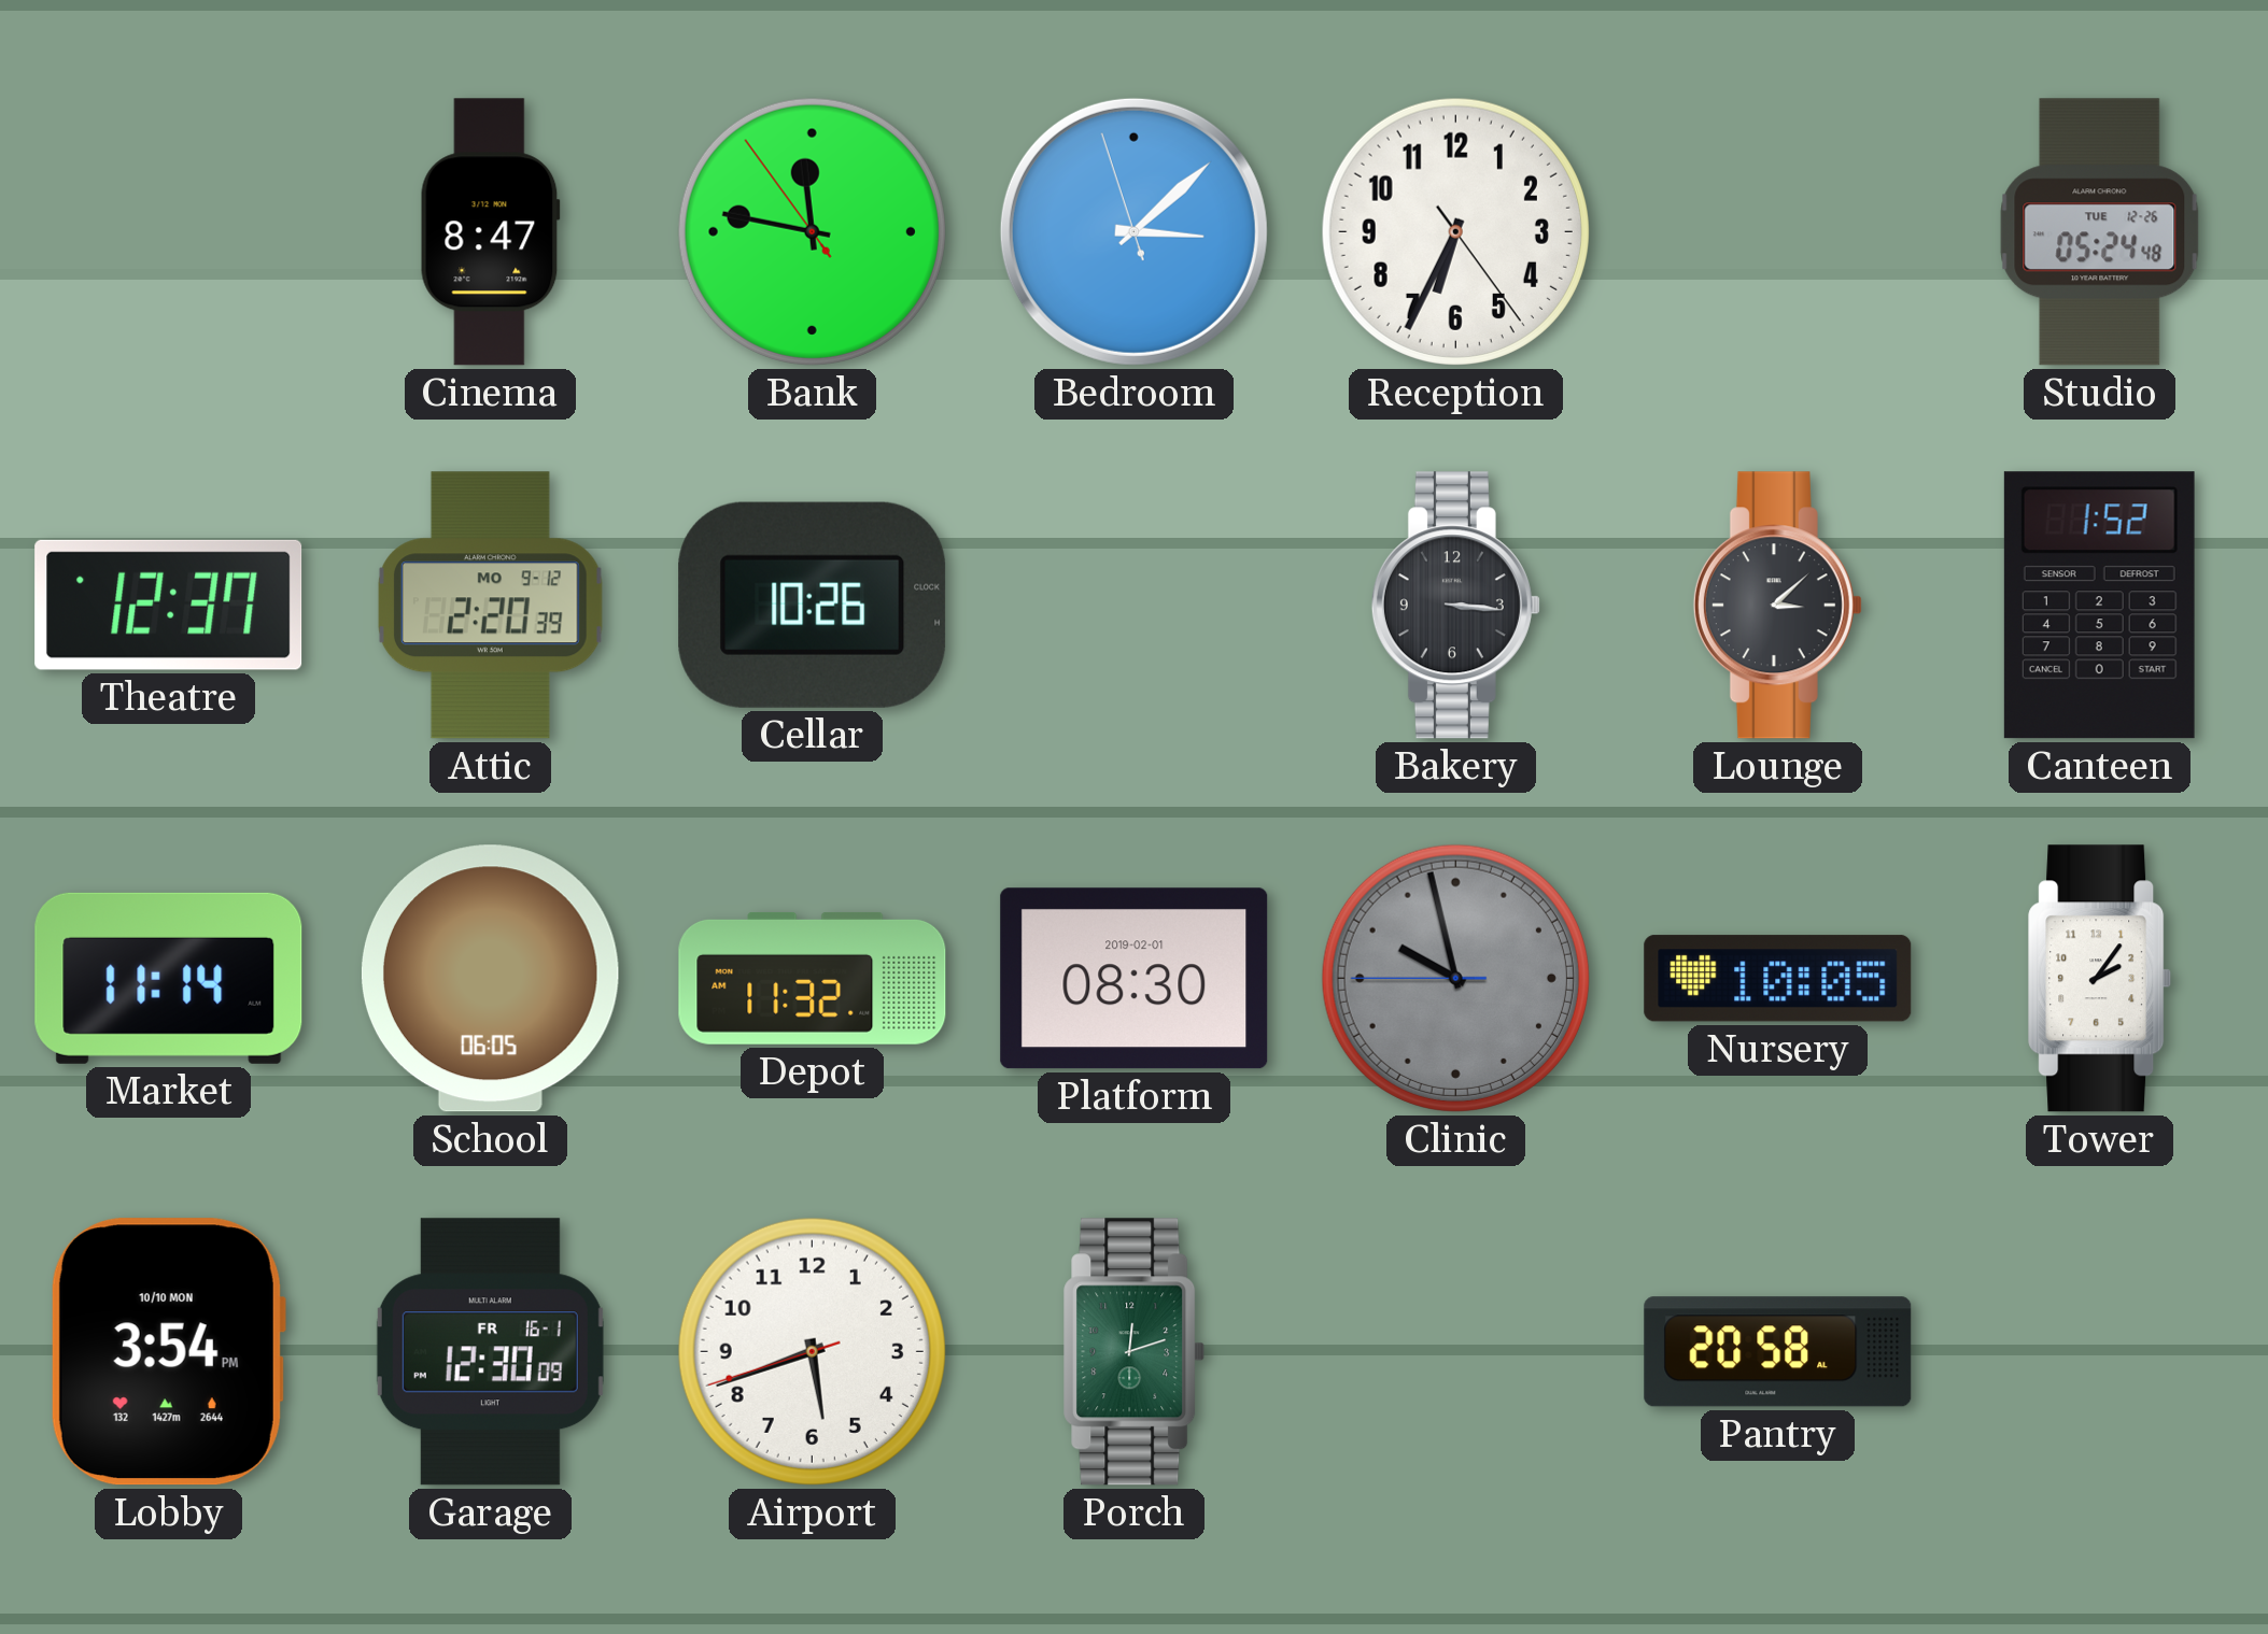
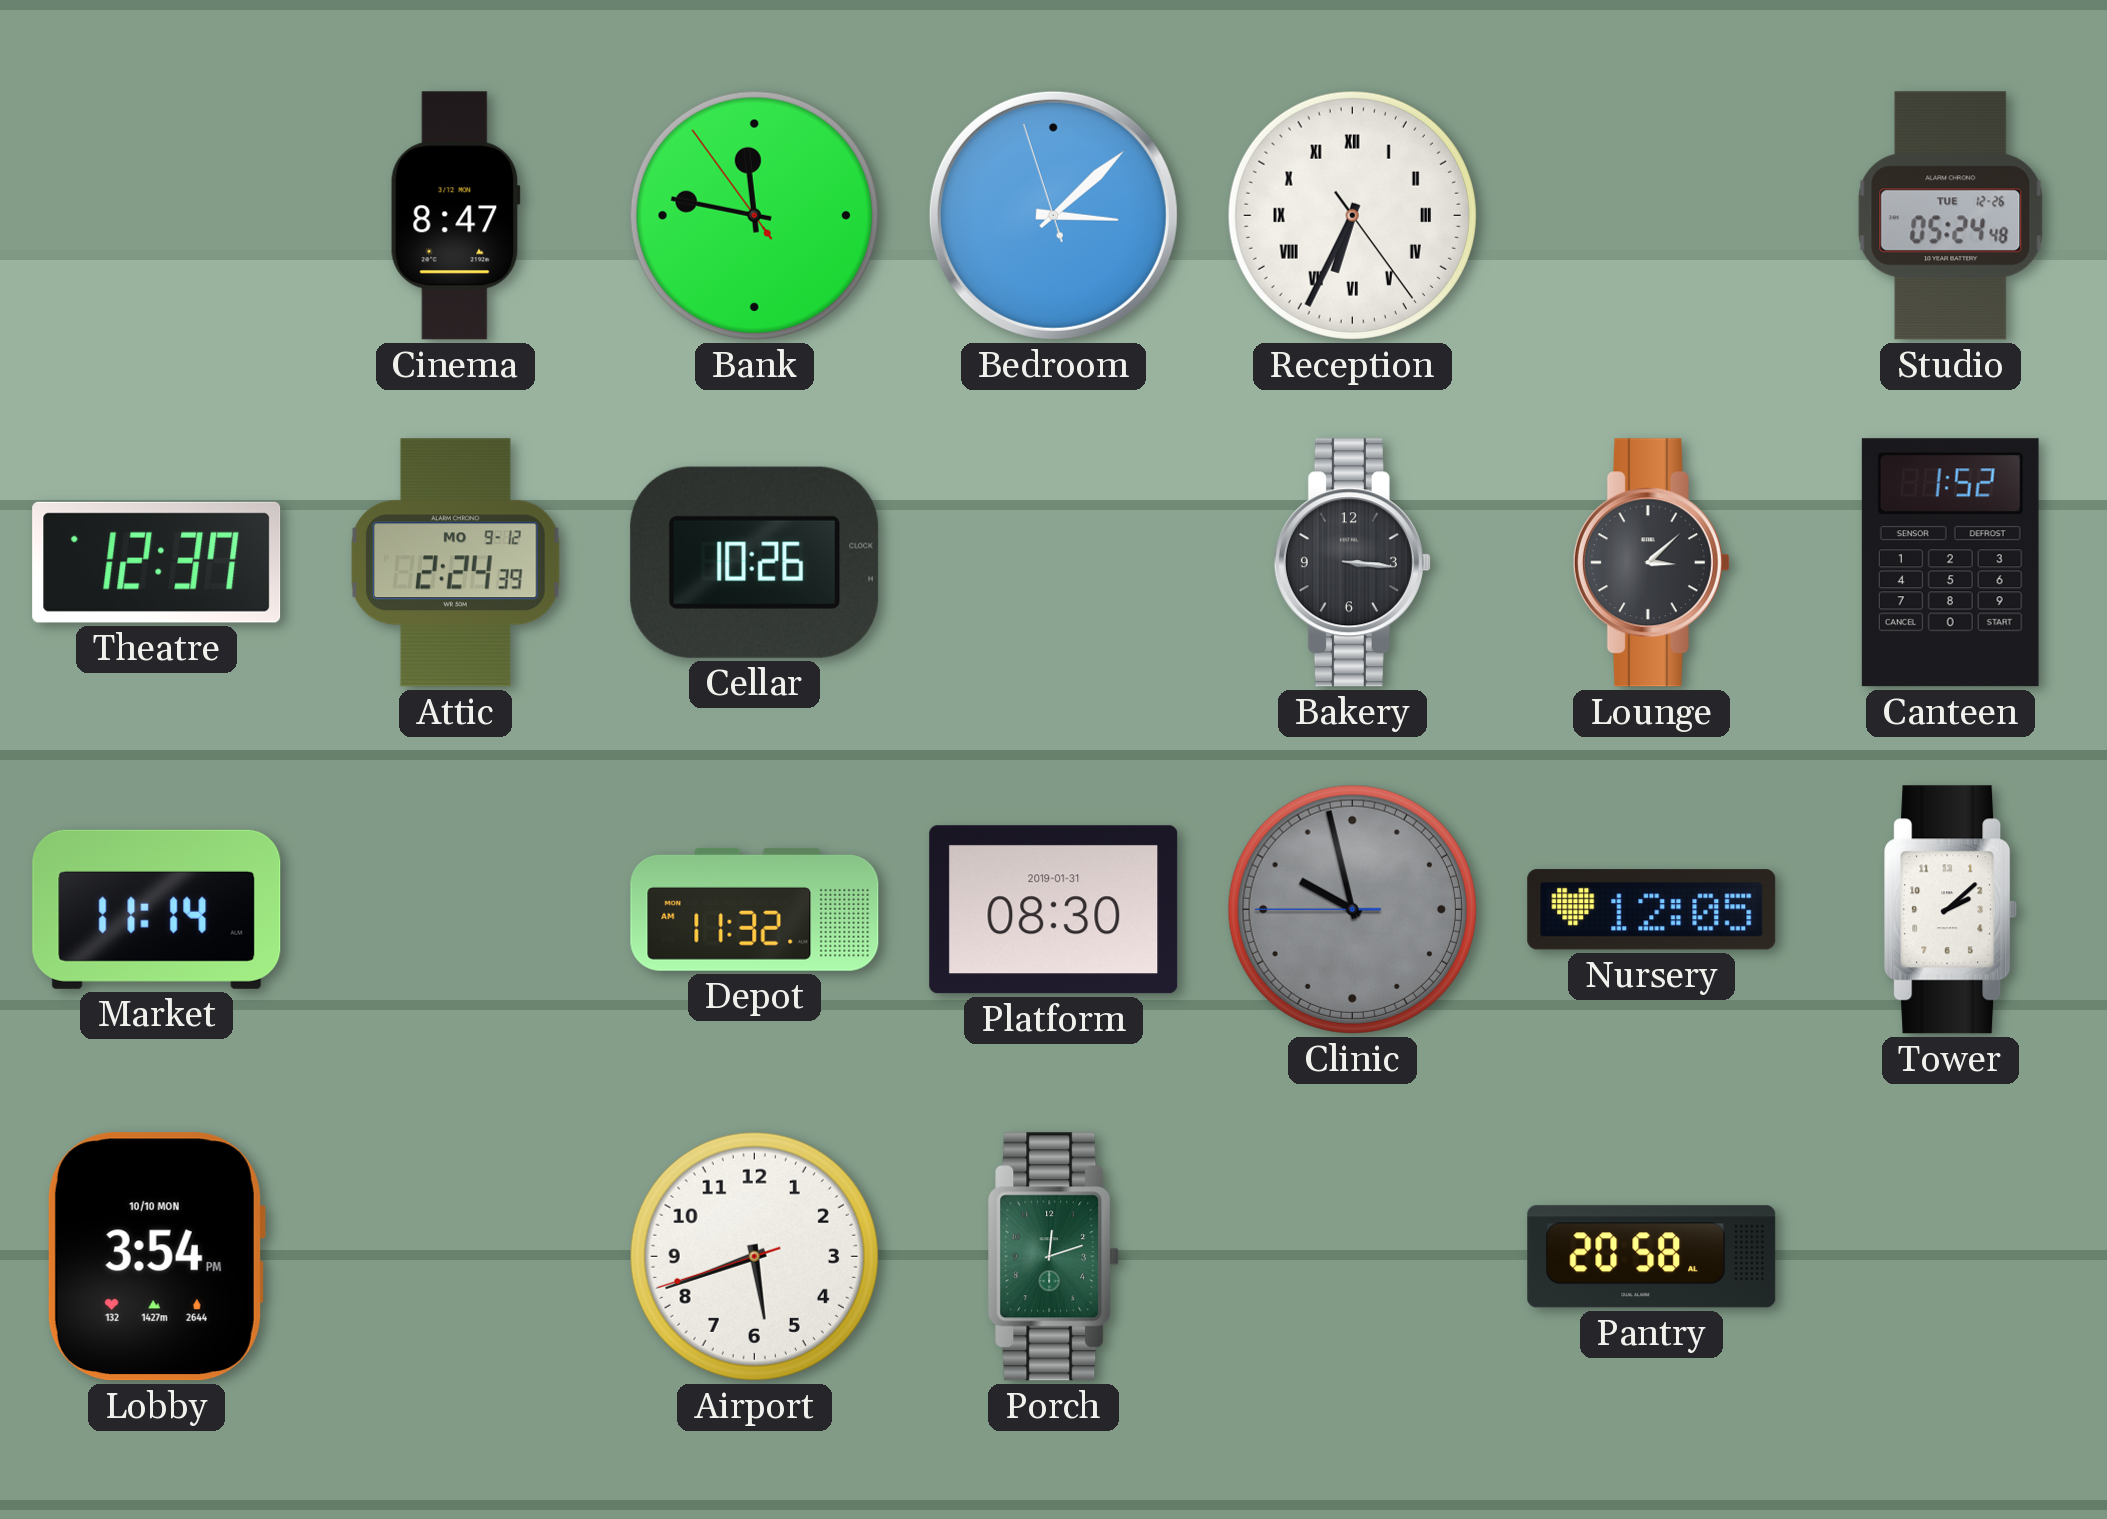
Reception numerals: Arabic -> Roman
Attic: 2:20 -> 2:24
School: 06:05 -> none
Platform date: 2019-02-01 -> 2019-01-31
Nursery: 10:05 -> 12:05
Tower: 2:06 -> 2:08
Garage: 12:30 -> none
